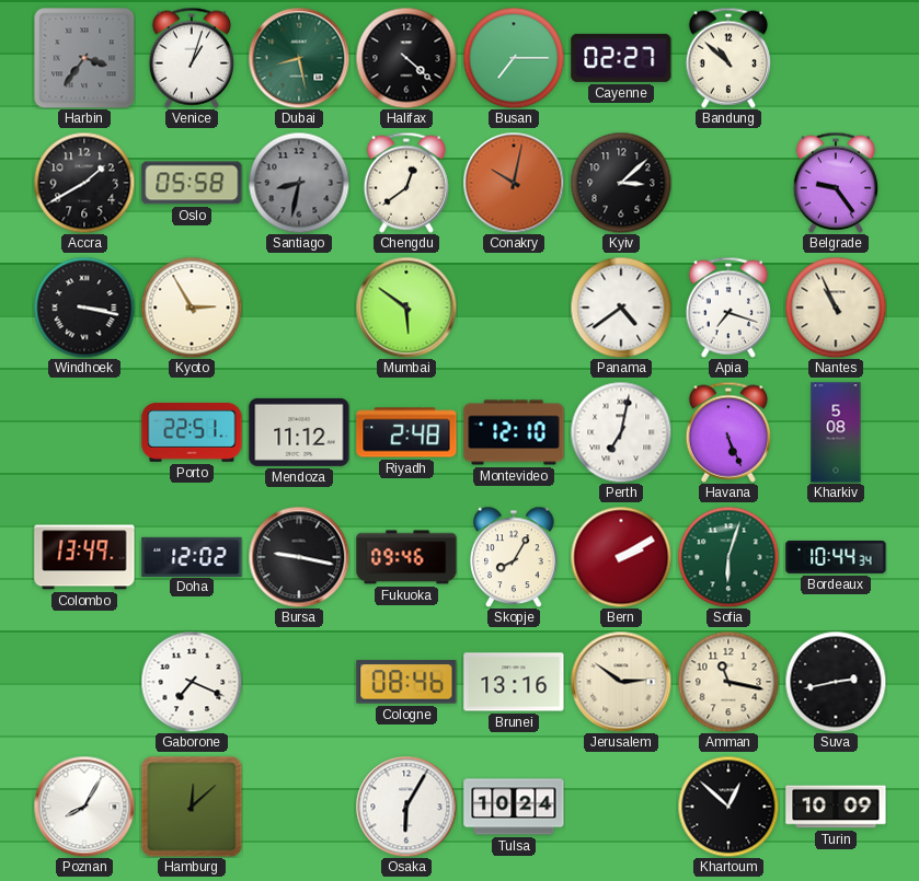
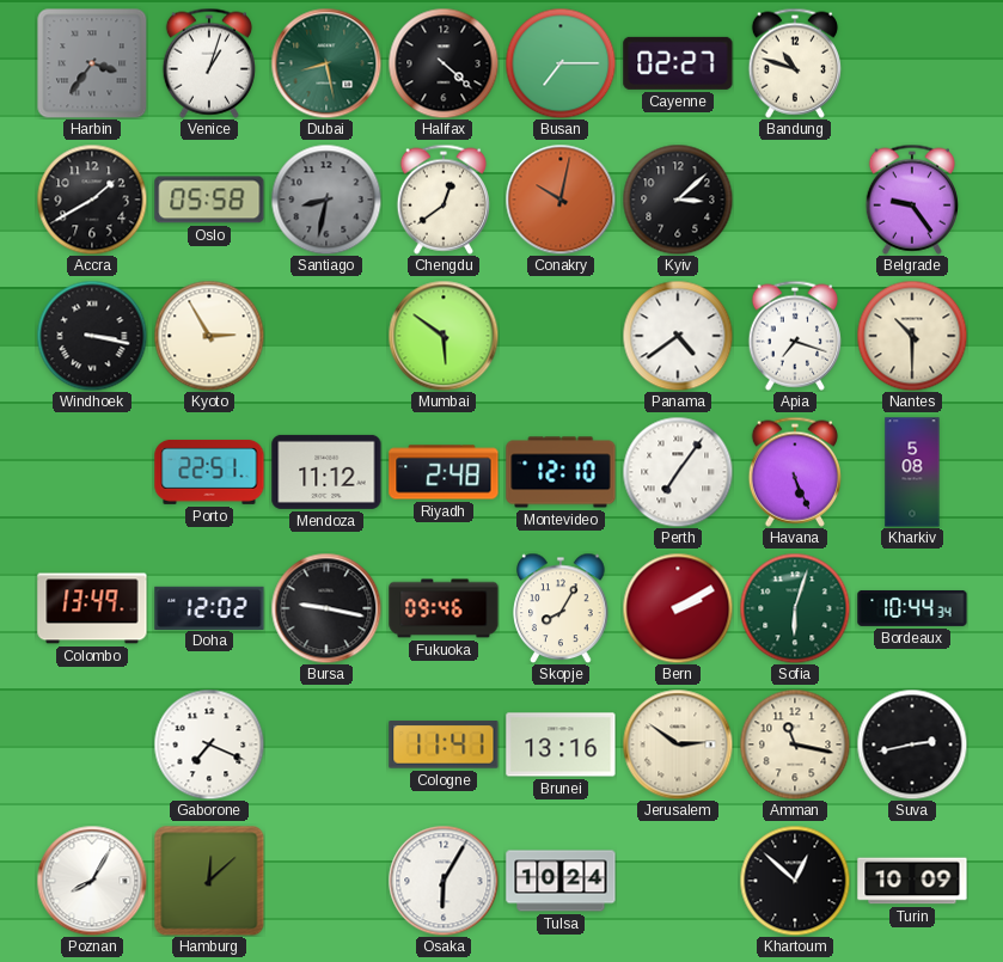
Bandung: 10:52 -> 10:48
Nantes: 10:56 -> 10:30
Perth: 7:02 -> 7:06
Cologne: 08:46 -> 11:41
